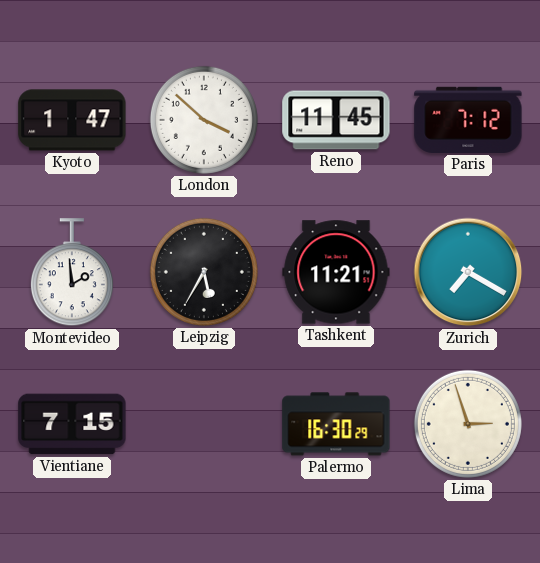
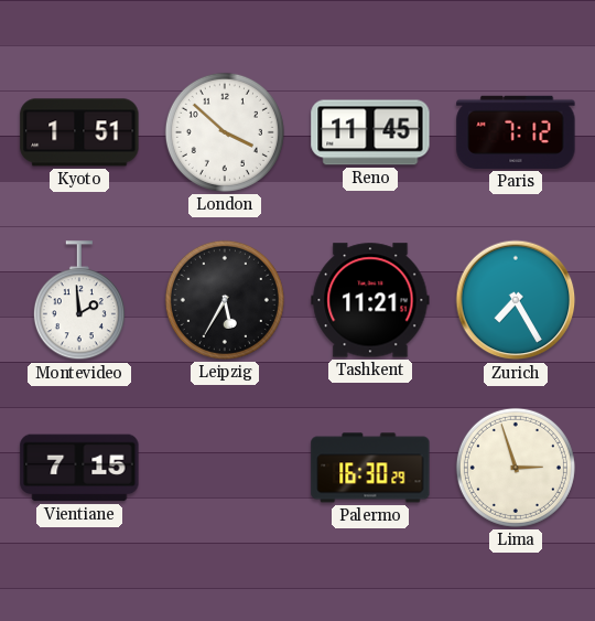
Kyoto: 1:47 -> 1:51
Zurich: 7:20 -> 7:25
